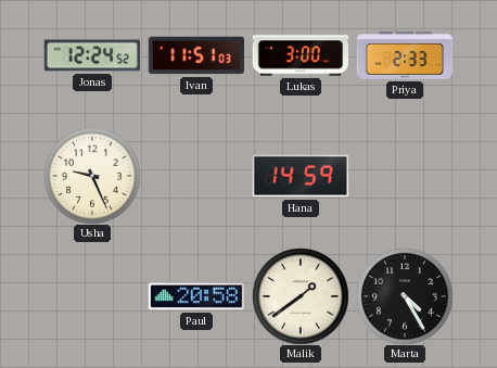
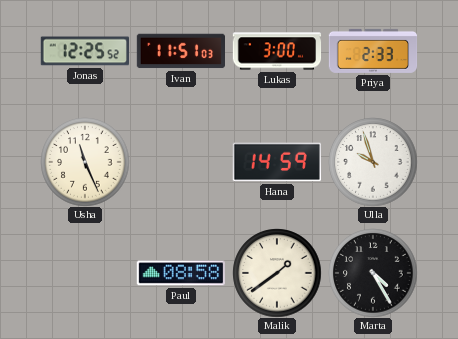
Jonas: 12:24 -> 12:25
Usha: 9:26 -> 11:26
Ulla: none -> 9:57
Paul: 20:58 -> 08:58
